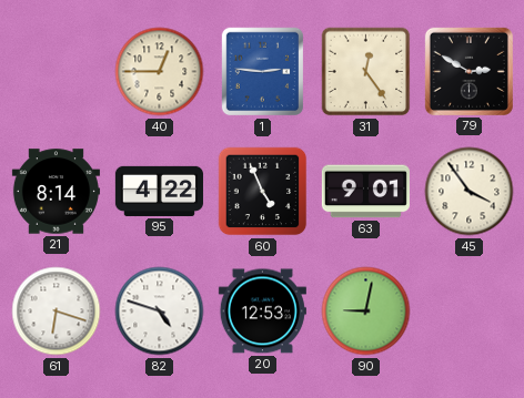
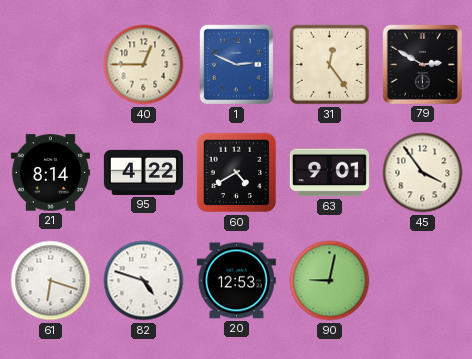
1: 2:46 -> 2:49
60: 4:56 -> 4:40
